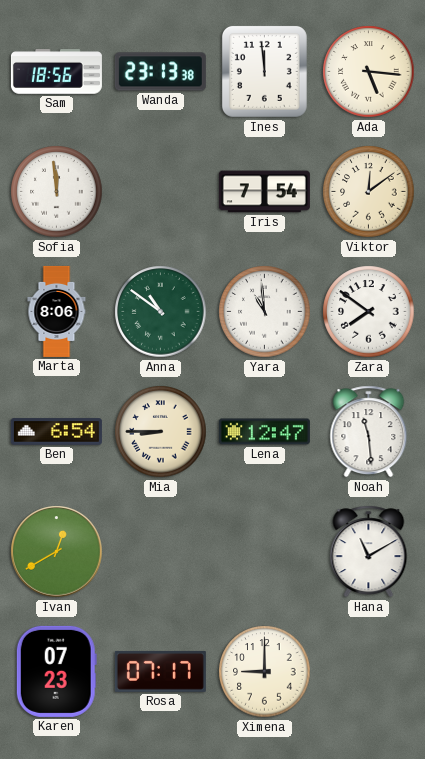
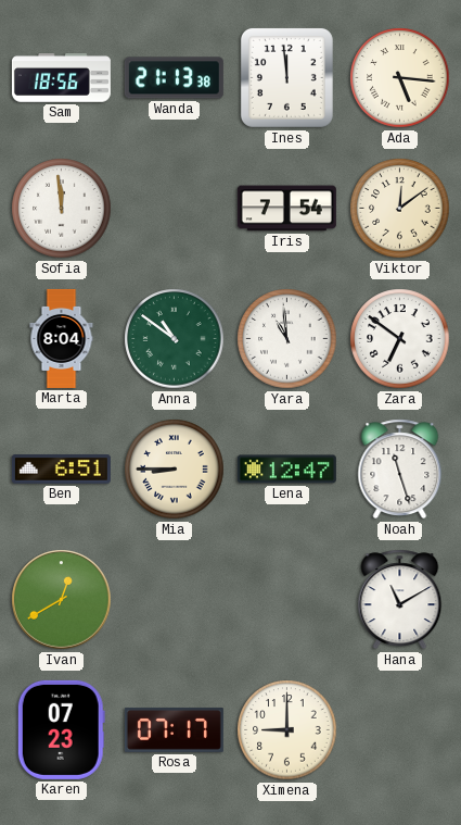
Wanda: 23:13 -> 21:13
Marta: 8:06 -> 8:04
Zara: 7:51 -> 6:51
Ben: 6:54 -> 6:51
Noah: 11:29 -> 11:27
